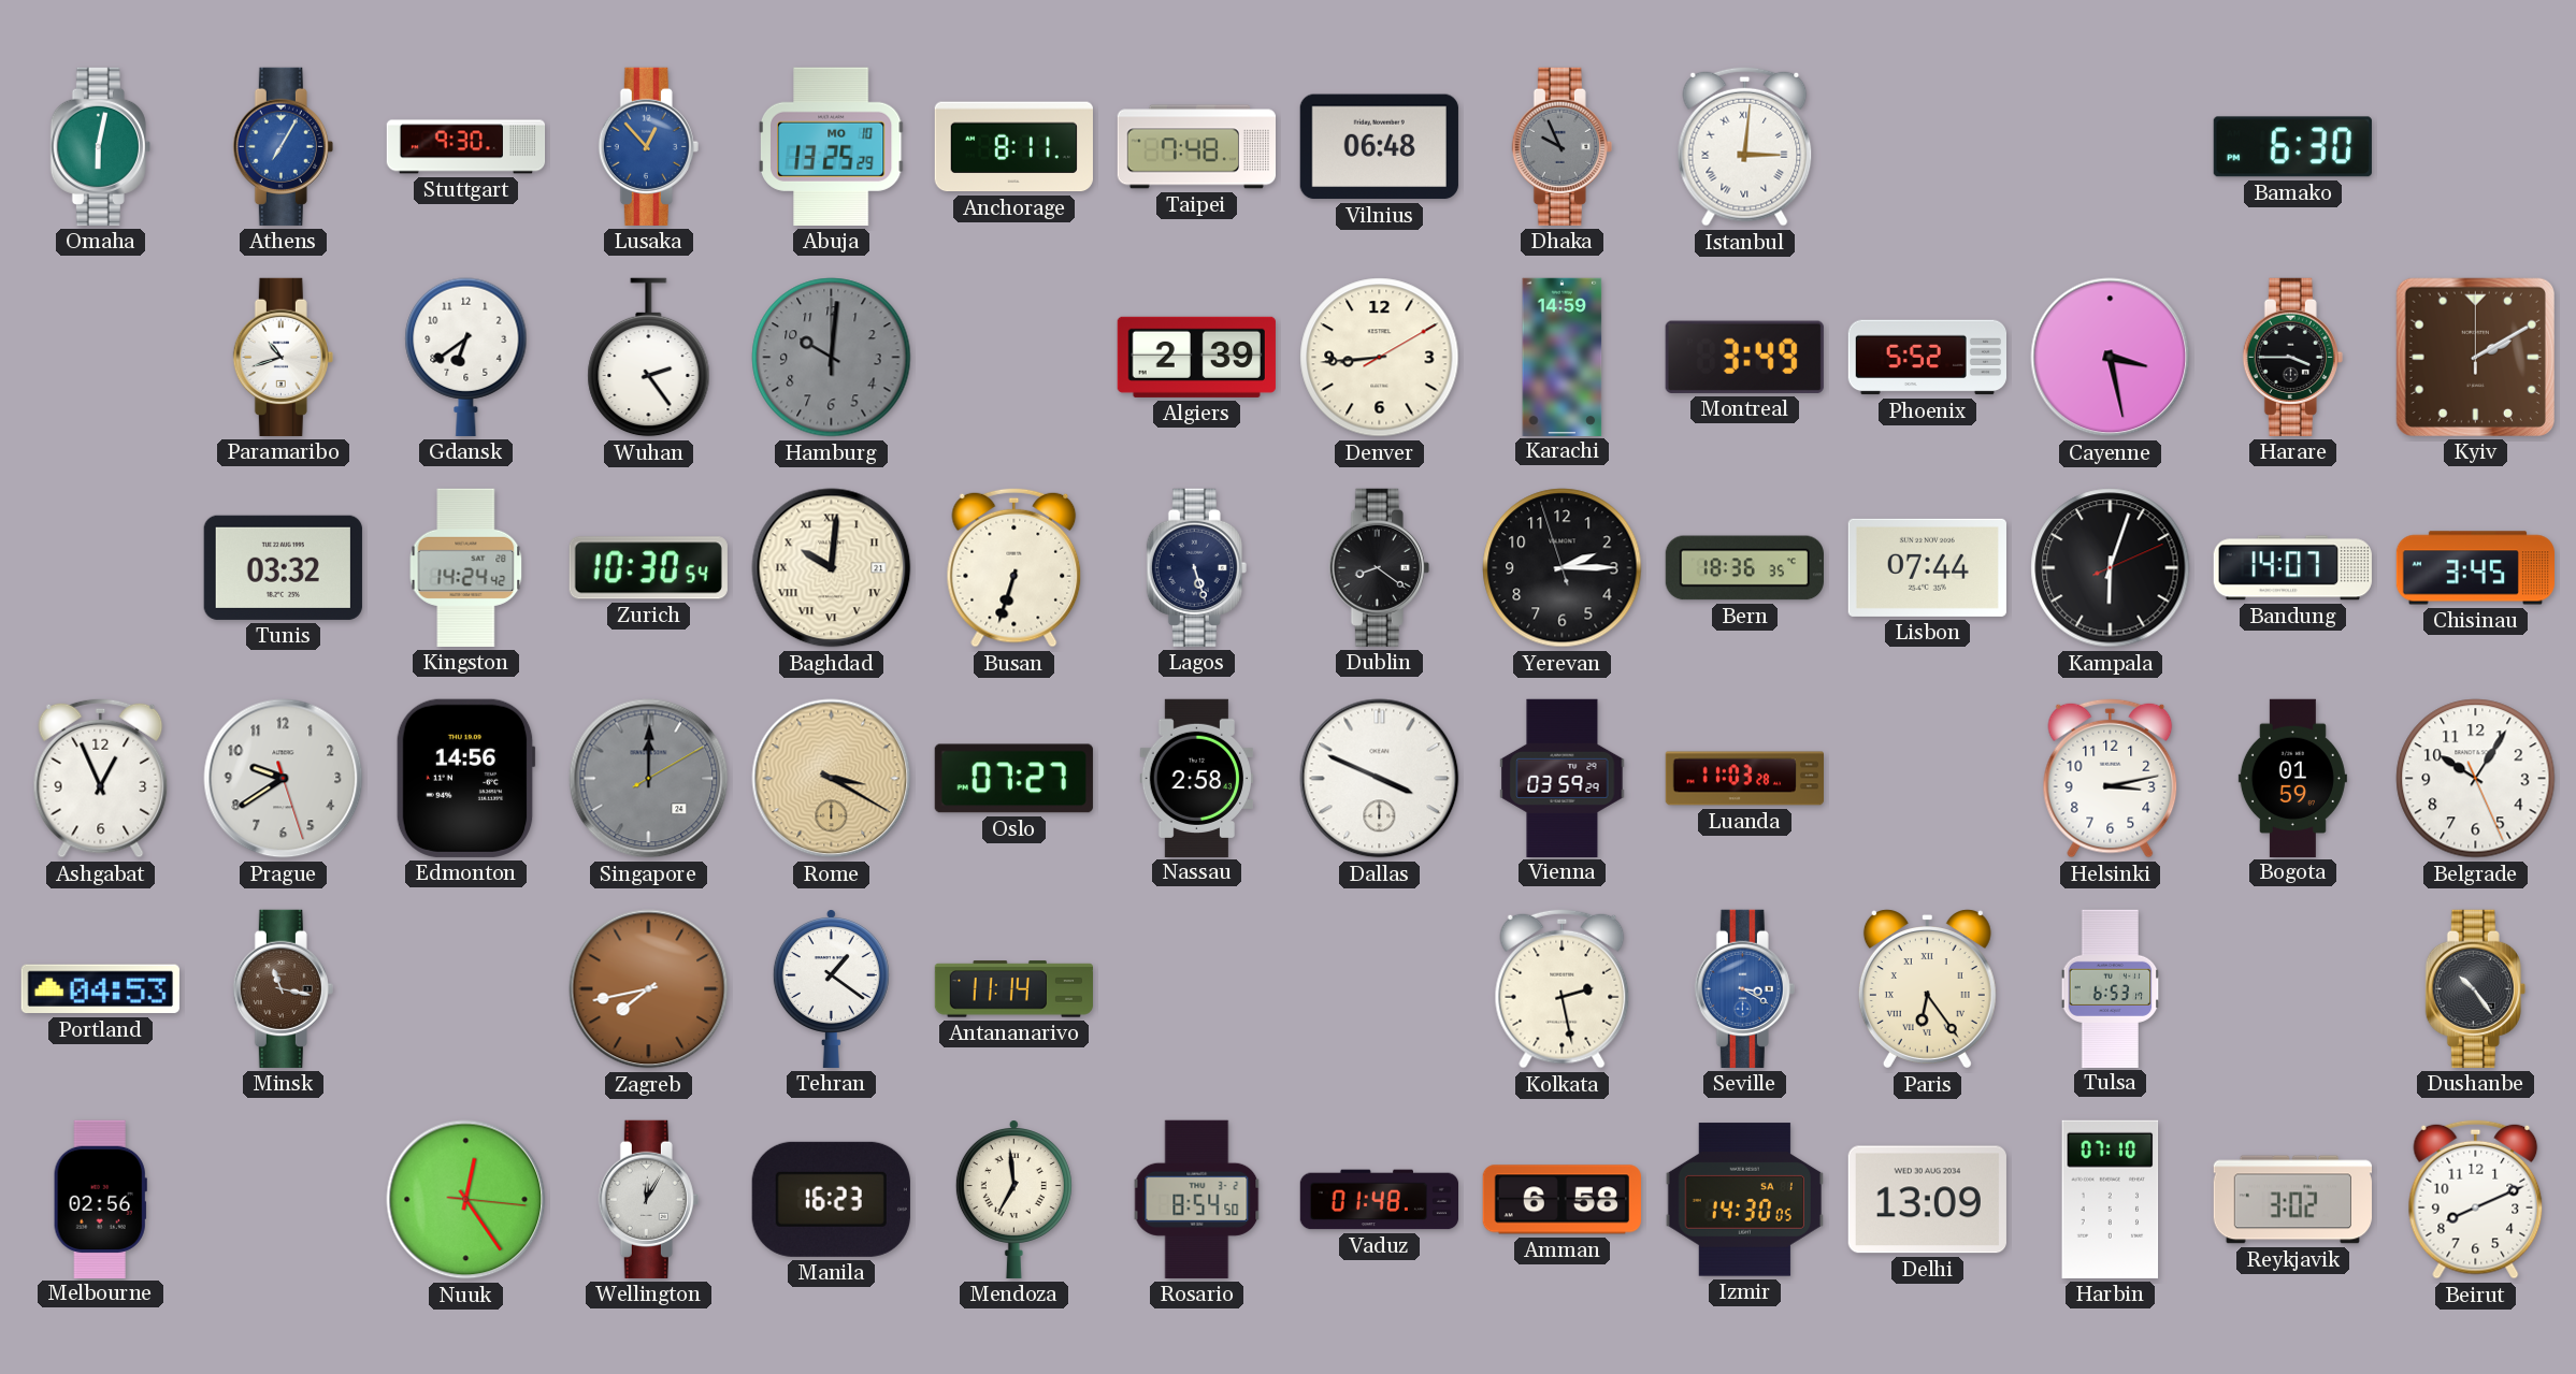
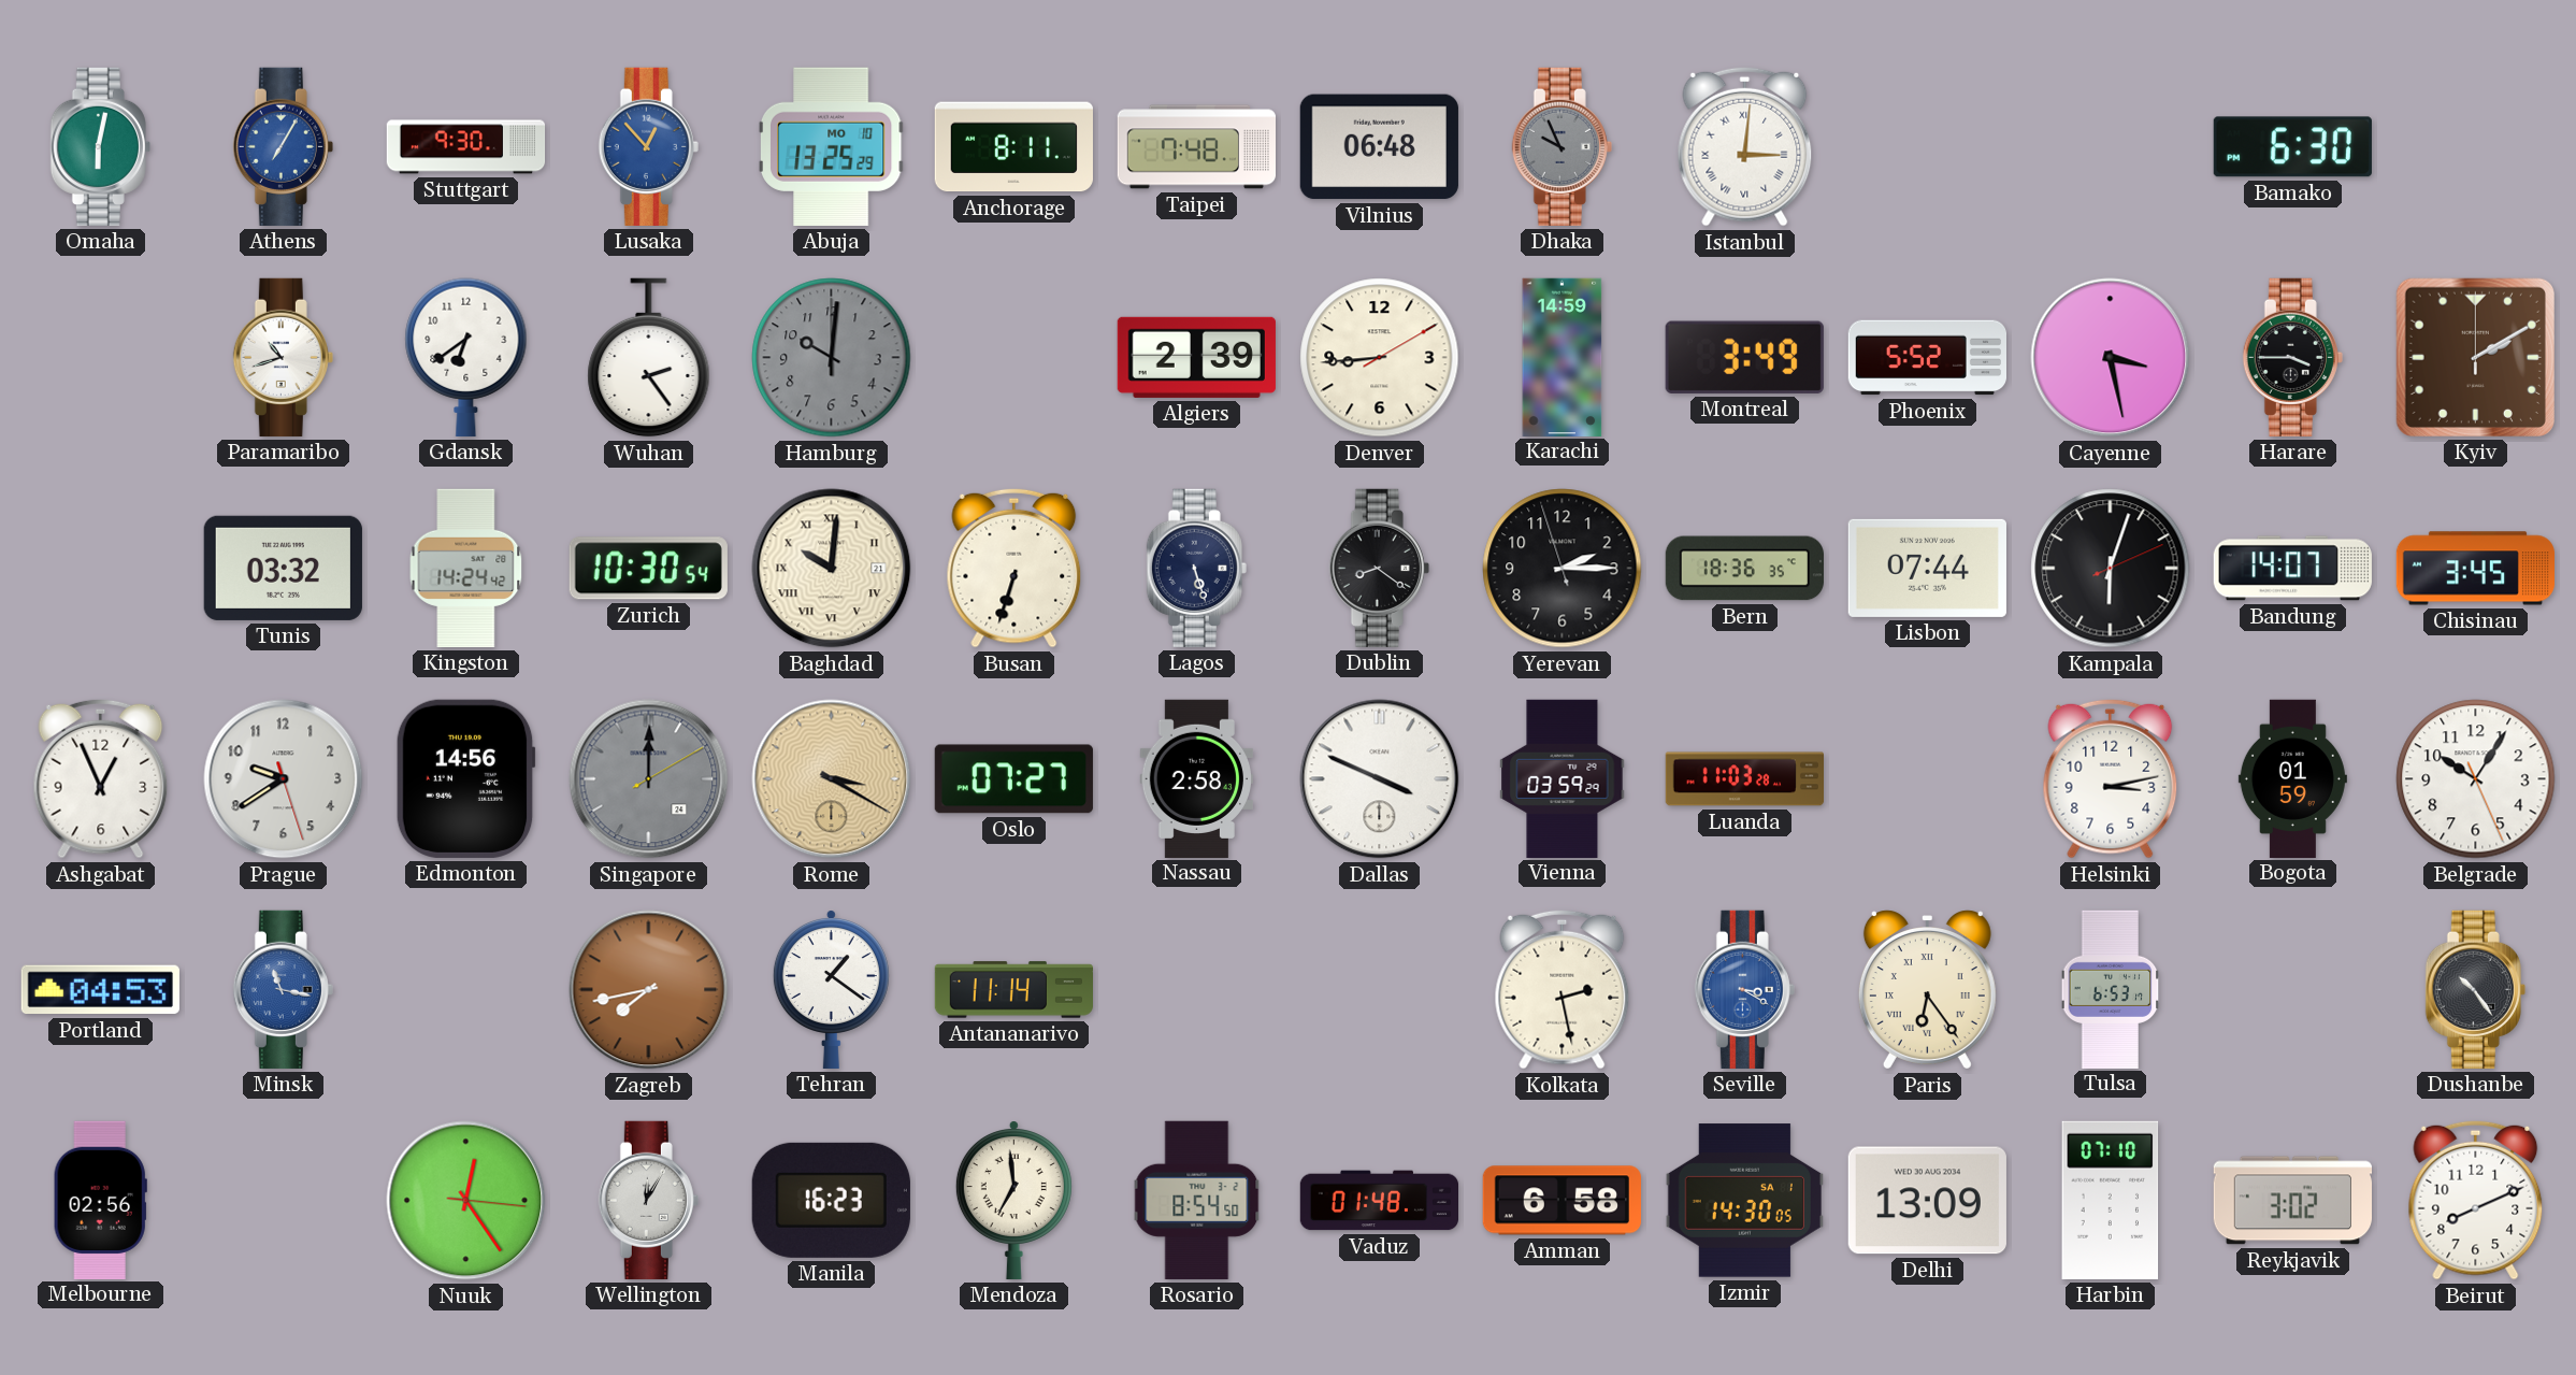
Minsk dial: brown -> blue
